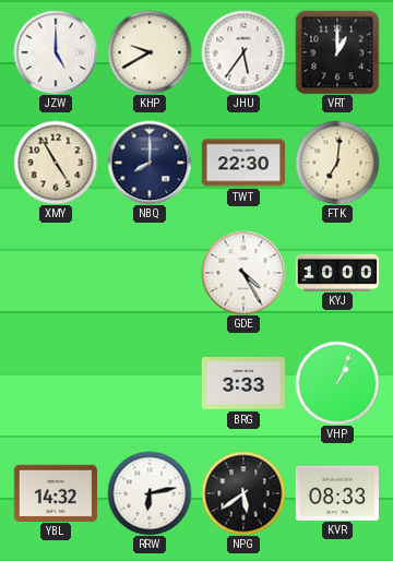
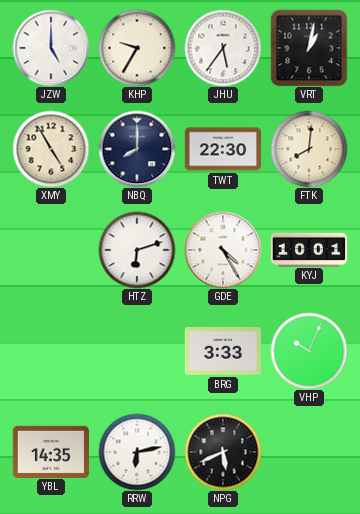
KHP: 9:40 -> 9:35
VRT: 1:00 -> 1:02
FTK: 7:01 -> 8:01
HTZ: none -> 6:12
KYJ: 10:00 -> 10:01
VHP: 1:04 -> 10:04
YBL: 14:32 -> 14:35
NPG: 5:39 -> 5:41
KVR: 08:33 -> none
